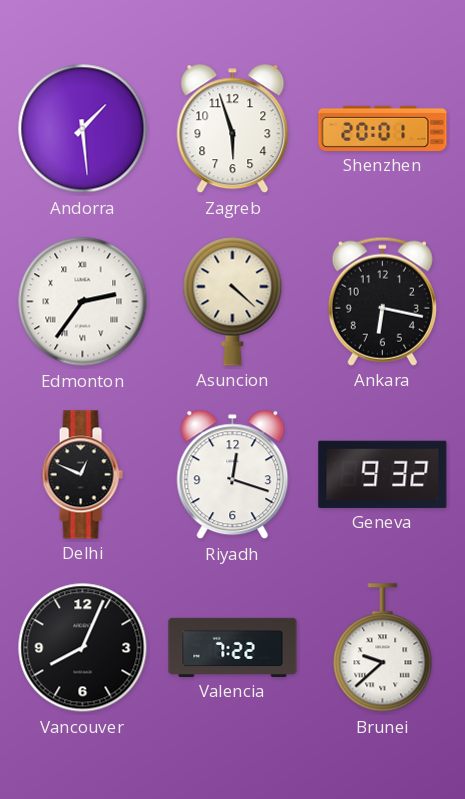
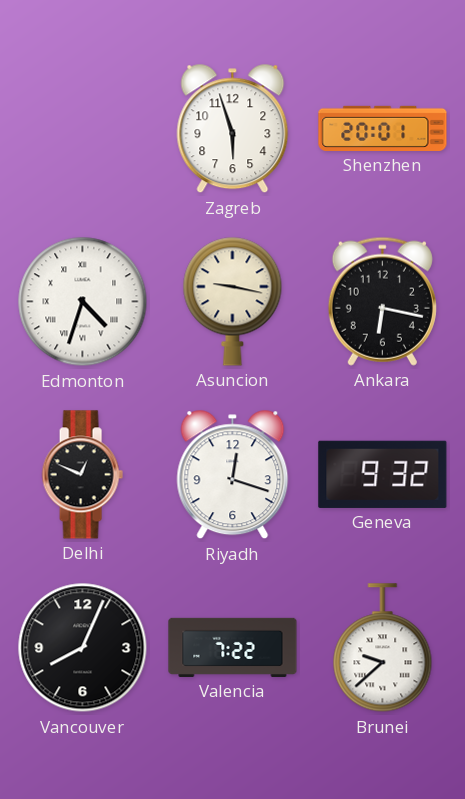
Andorra: 1:29 -> none
Edmonton: 2:36 -> 4:33
Asuncion: 4:22 -> 9:17
